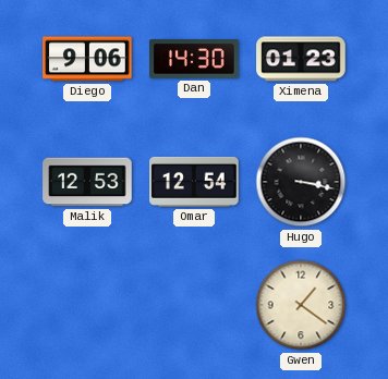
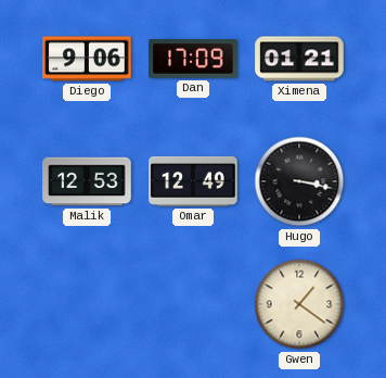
Dan: 14:30 -> 17:09
Ximena: 01:23 -> 01:21
Omar: 12:54 -> 12:49
